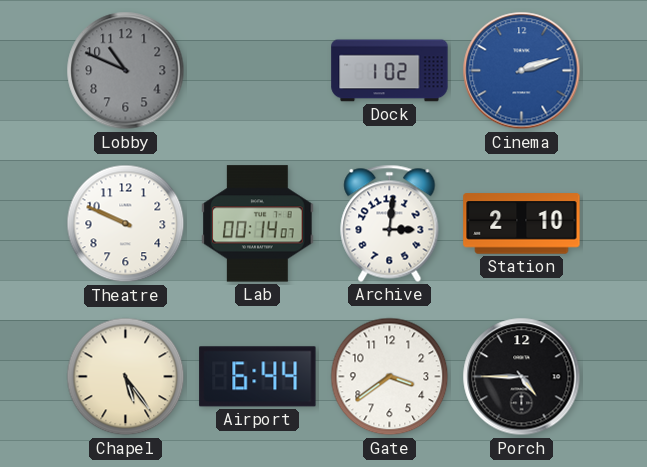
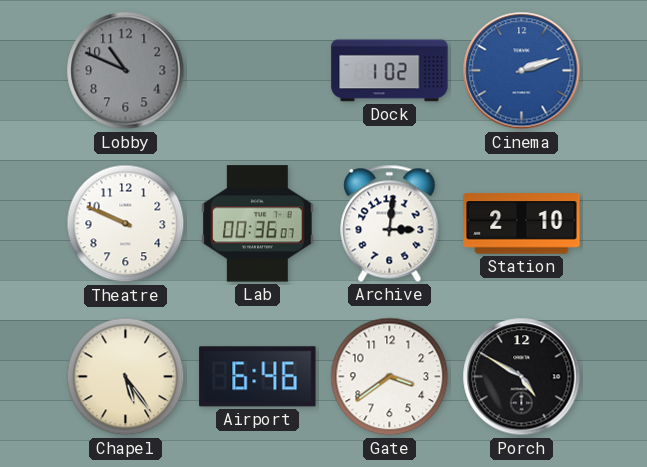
Lab: 00:14 -> 00:36
Airport: 6:44 -> 6:46
Porch: 4:45 -> 4:50
